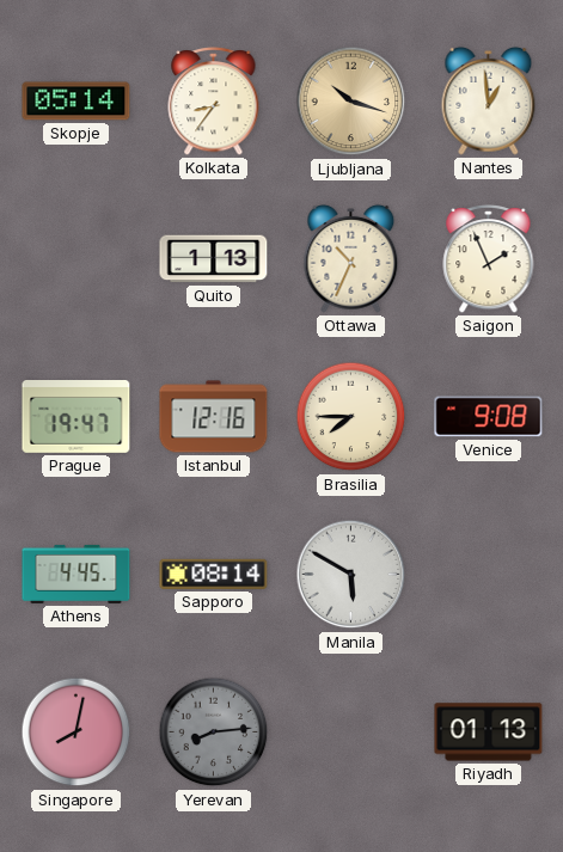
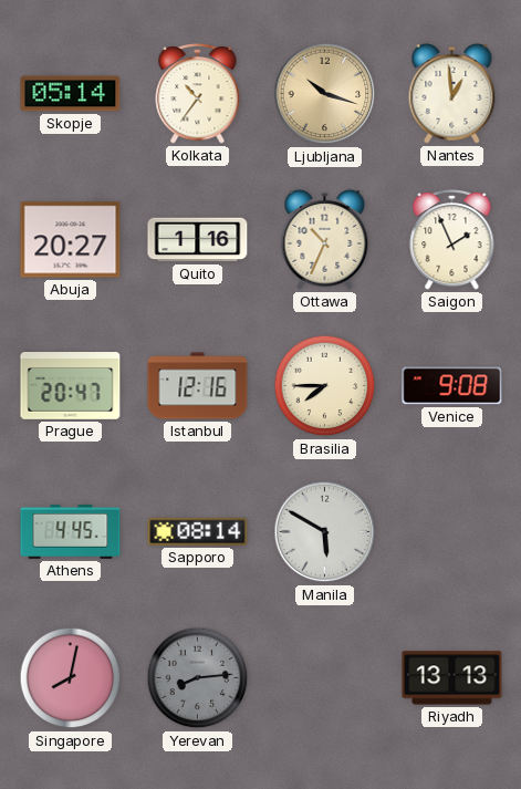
Kolkata: 8:36 -> 10:36
Abuja: none -> 20:27
Quito: 1:13 -> 1:16
Prague: 19:47 -> 20:47
Riyadh: 01:13 -> 13:13
